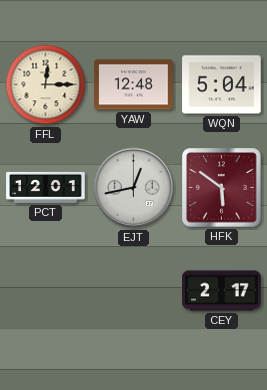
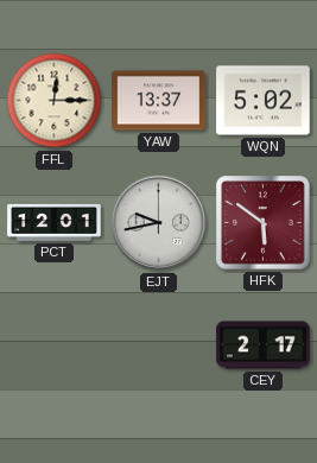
YAW: 12:48 -> 13:37
WQN: 5:04 -> 5:02
EJT: 12:43 -> 9:43
